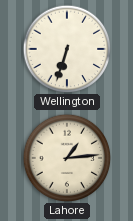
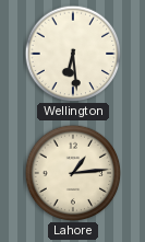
Wellington: 6:33 -> 6:29
